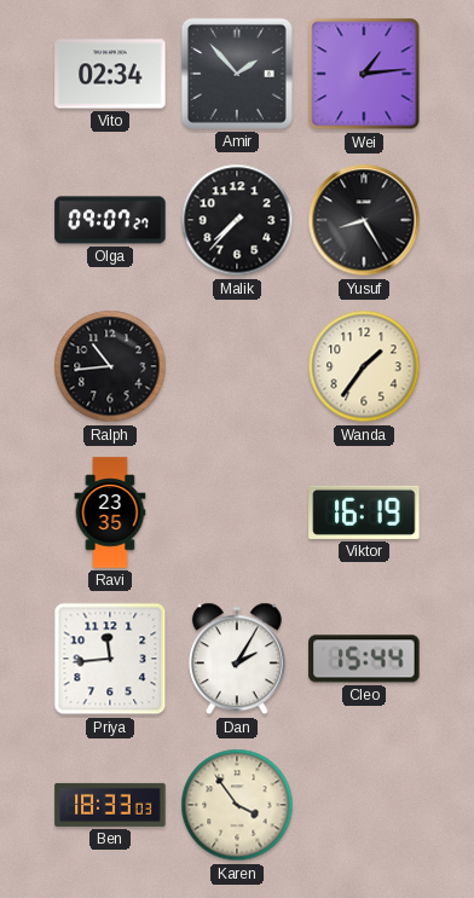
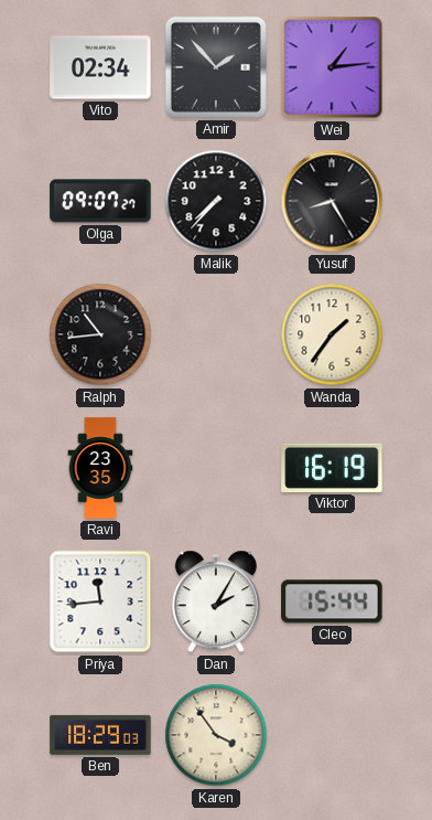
Ben: 18:33 -> 18:29
